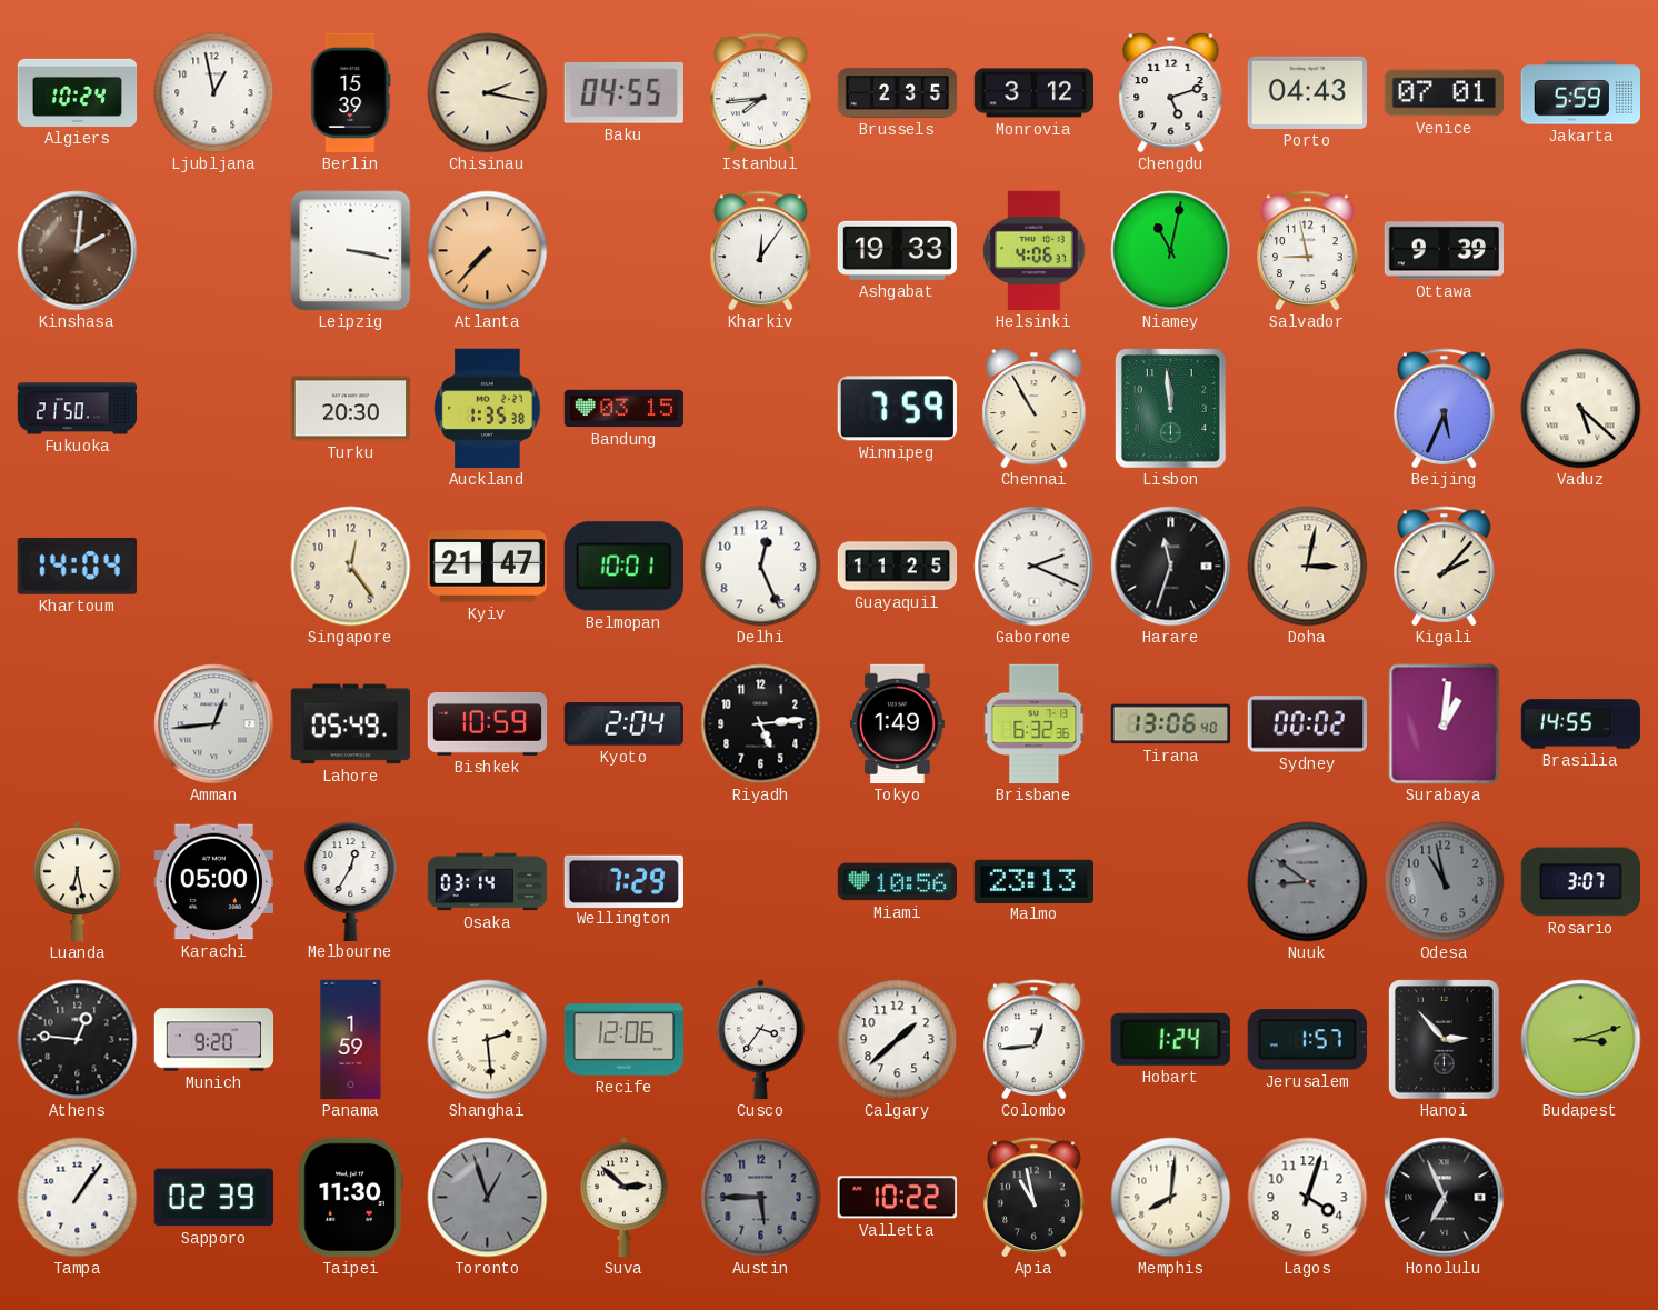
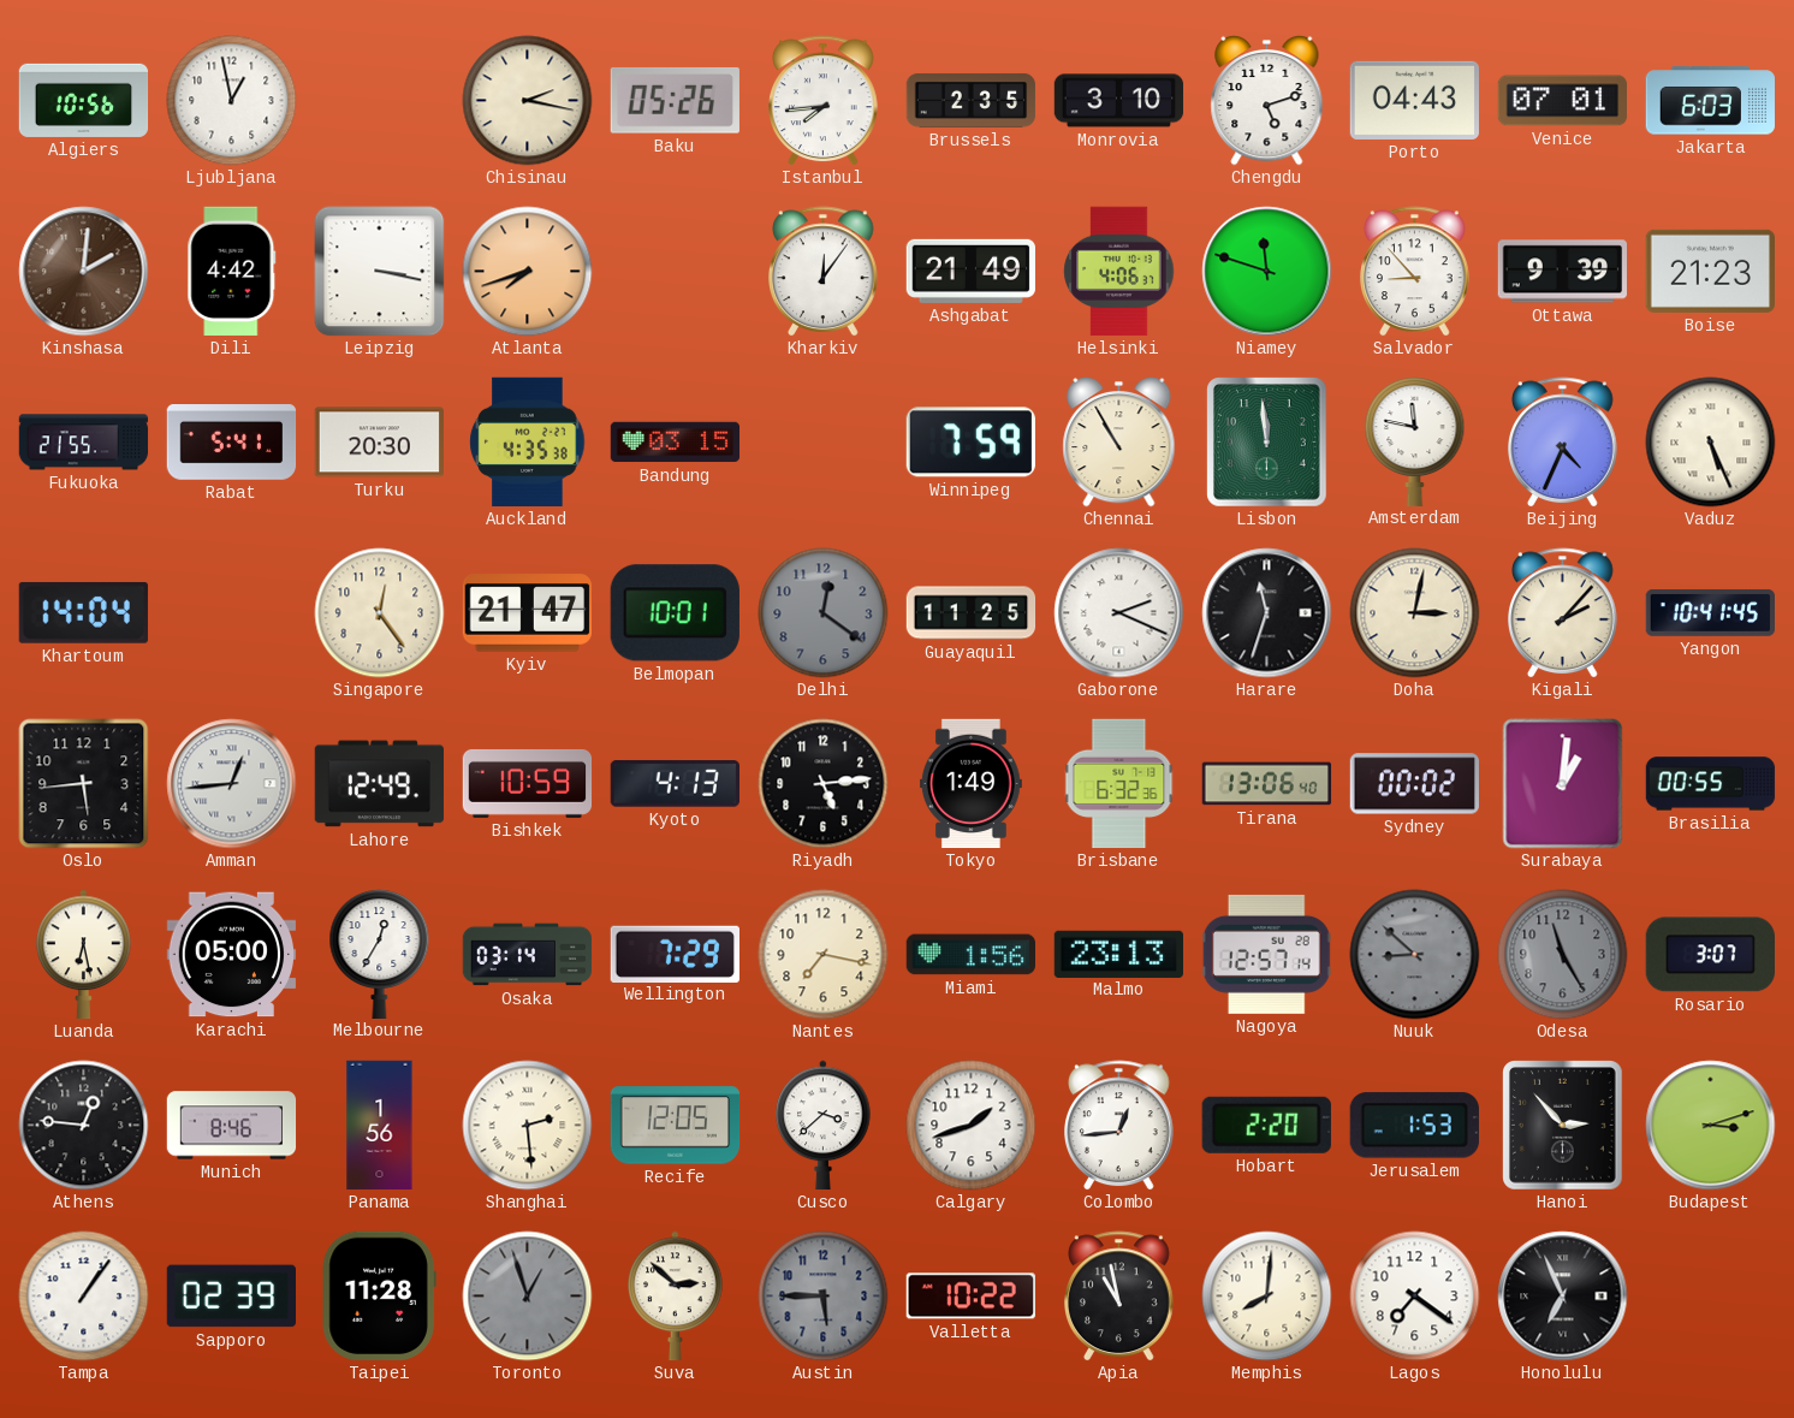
Algiers: 10:24 -> 10:56
Berlin: 15:39 -> none
Baku: 04:55 -> 05:26
Monrovia: 3:12 -> 3:10
Jakarta: 5:59 -> 6:03
Dili: none -> 4:42
Atlanta: 7:37 -> 7:42
Ashgabat: 19:33 -> 21:49
Niamey: 11:02 -> 11:48
Salvador: 8:58 -> 8:53
Boise: none -> 21:23
Fukuoka: 21:50 -> 21:55
Rabat: none -> 5:41
Auckland: 1:35 -> 4:35
Amsterdam: none -> 11:47
Beijing: 5:34 -> 4:34
Vaduz: 5:22 -> 5:26
Delhi: 12:26 -> 12:21
Delhi dial: white -> grey
Yangon: none -> 10:41
Oslo: none -> 5:44
Lahore: 05:49 -> 12:49
Kyoto: 2:04 -> 4:13
Brasilia: 14:55 -> 00:55
Nantes: none -> 7:17
Miami: 10:56 -> 1:56
Nagoya: none -> 12:57
Nuuk: 8:51 -> 8:52
Odesa: 10:58 -> 11:25
Munich: 9:20 -> 8:46
Panama: 1:59 -> 1:56
Recife: 12:06 -> 12:05
Cusco: 3:36 -> 3:38
Calgary: 1:38 -> 1:42
Hobart: 1:24 -> 2:20
Jerusalem: 1:57 -> 1:53
Taipei: 11:30 -> 11:28
Lagos: 4:03 -> 7:21
